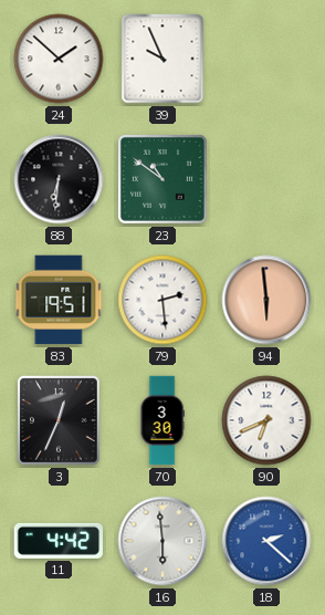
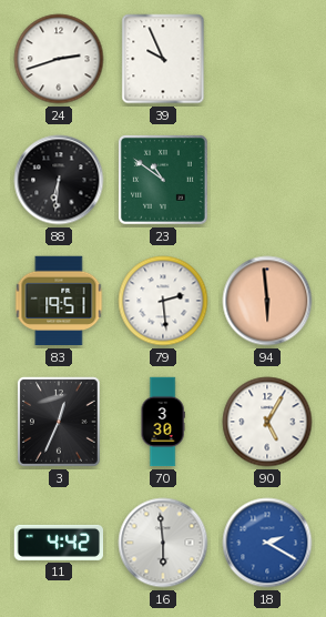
24: 1:52 -> 2:42
90: 6:41 -> 5:05
18: 2:22 -> 2:20
